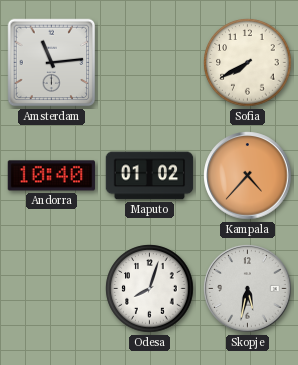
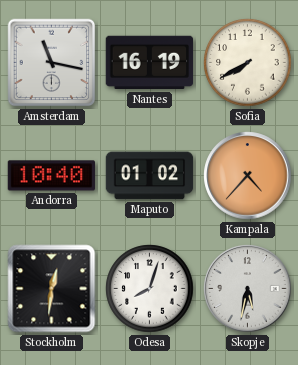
Amsterdam: 11:14 -> 11:17
Nantes: none -> 16:19
Stockholm: none -> 12:31
